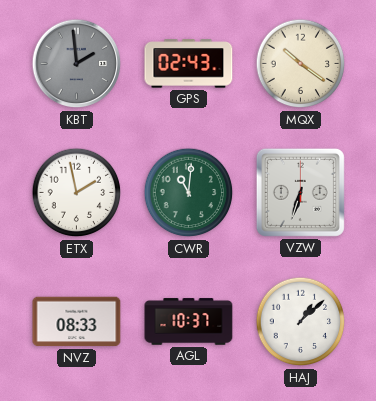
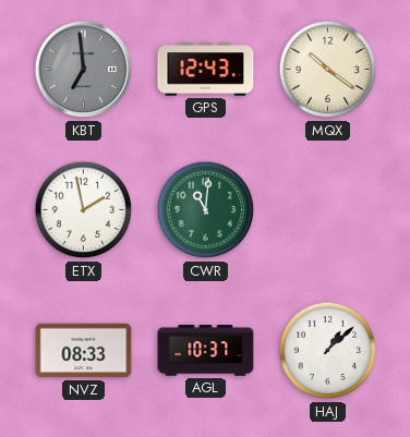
KBT: 1:59 -> 6:59
GPS: 02:43 -> 12:43
VZW: 6:33 -> none
